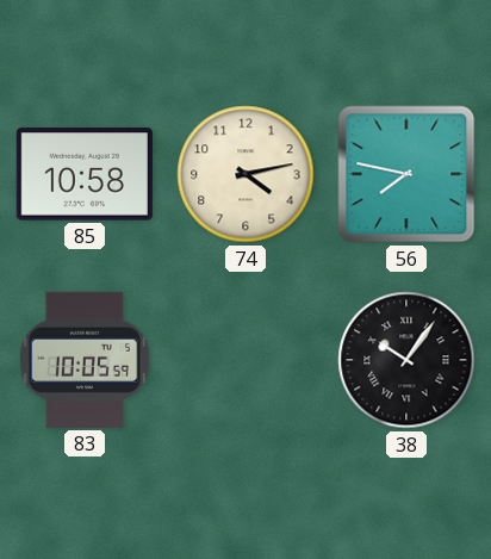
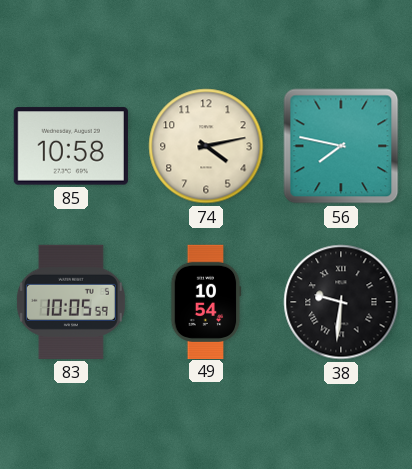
49: none -> 10:54
38: 10:06 -> 9:31
